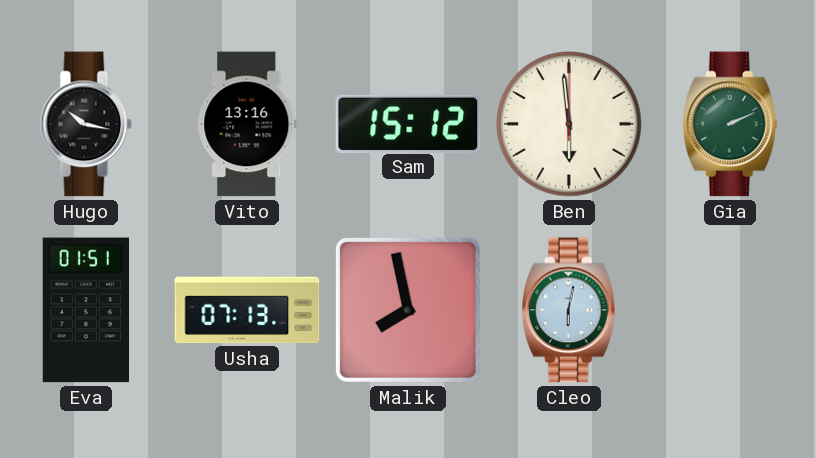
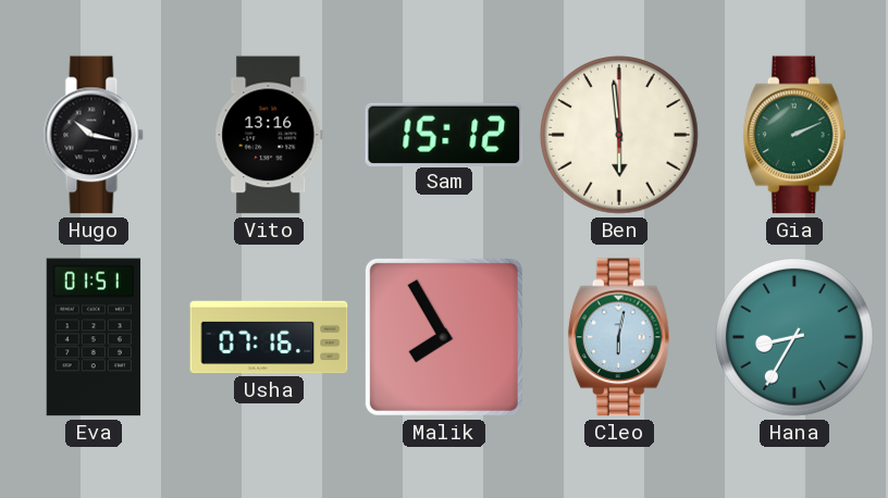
Usha: 07:13 -> 07:16
Malik: 7:58 -> 7:55
Hana: none -> 8:35
